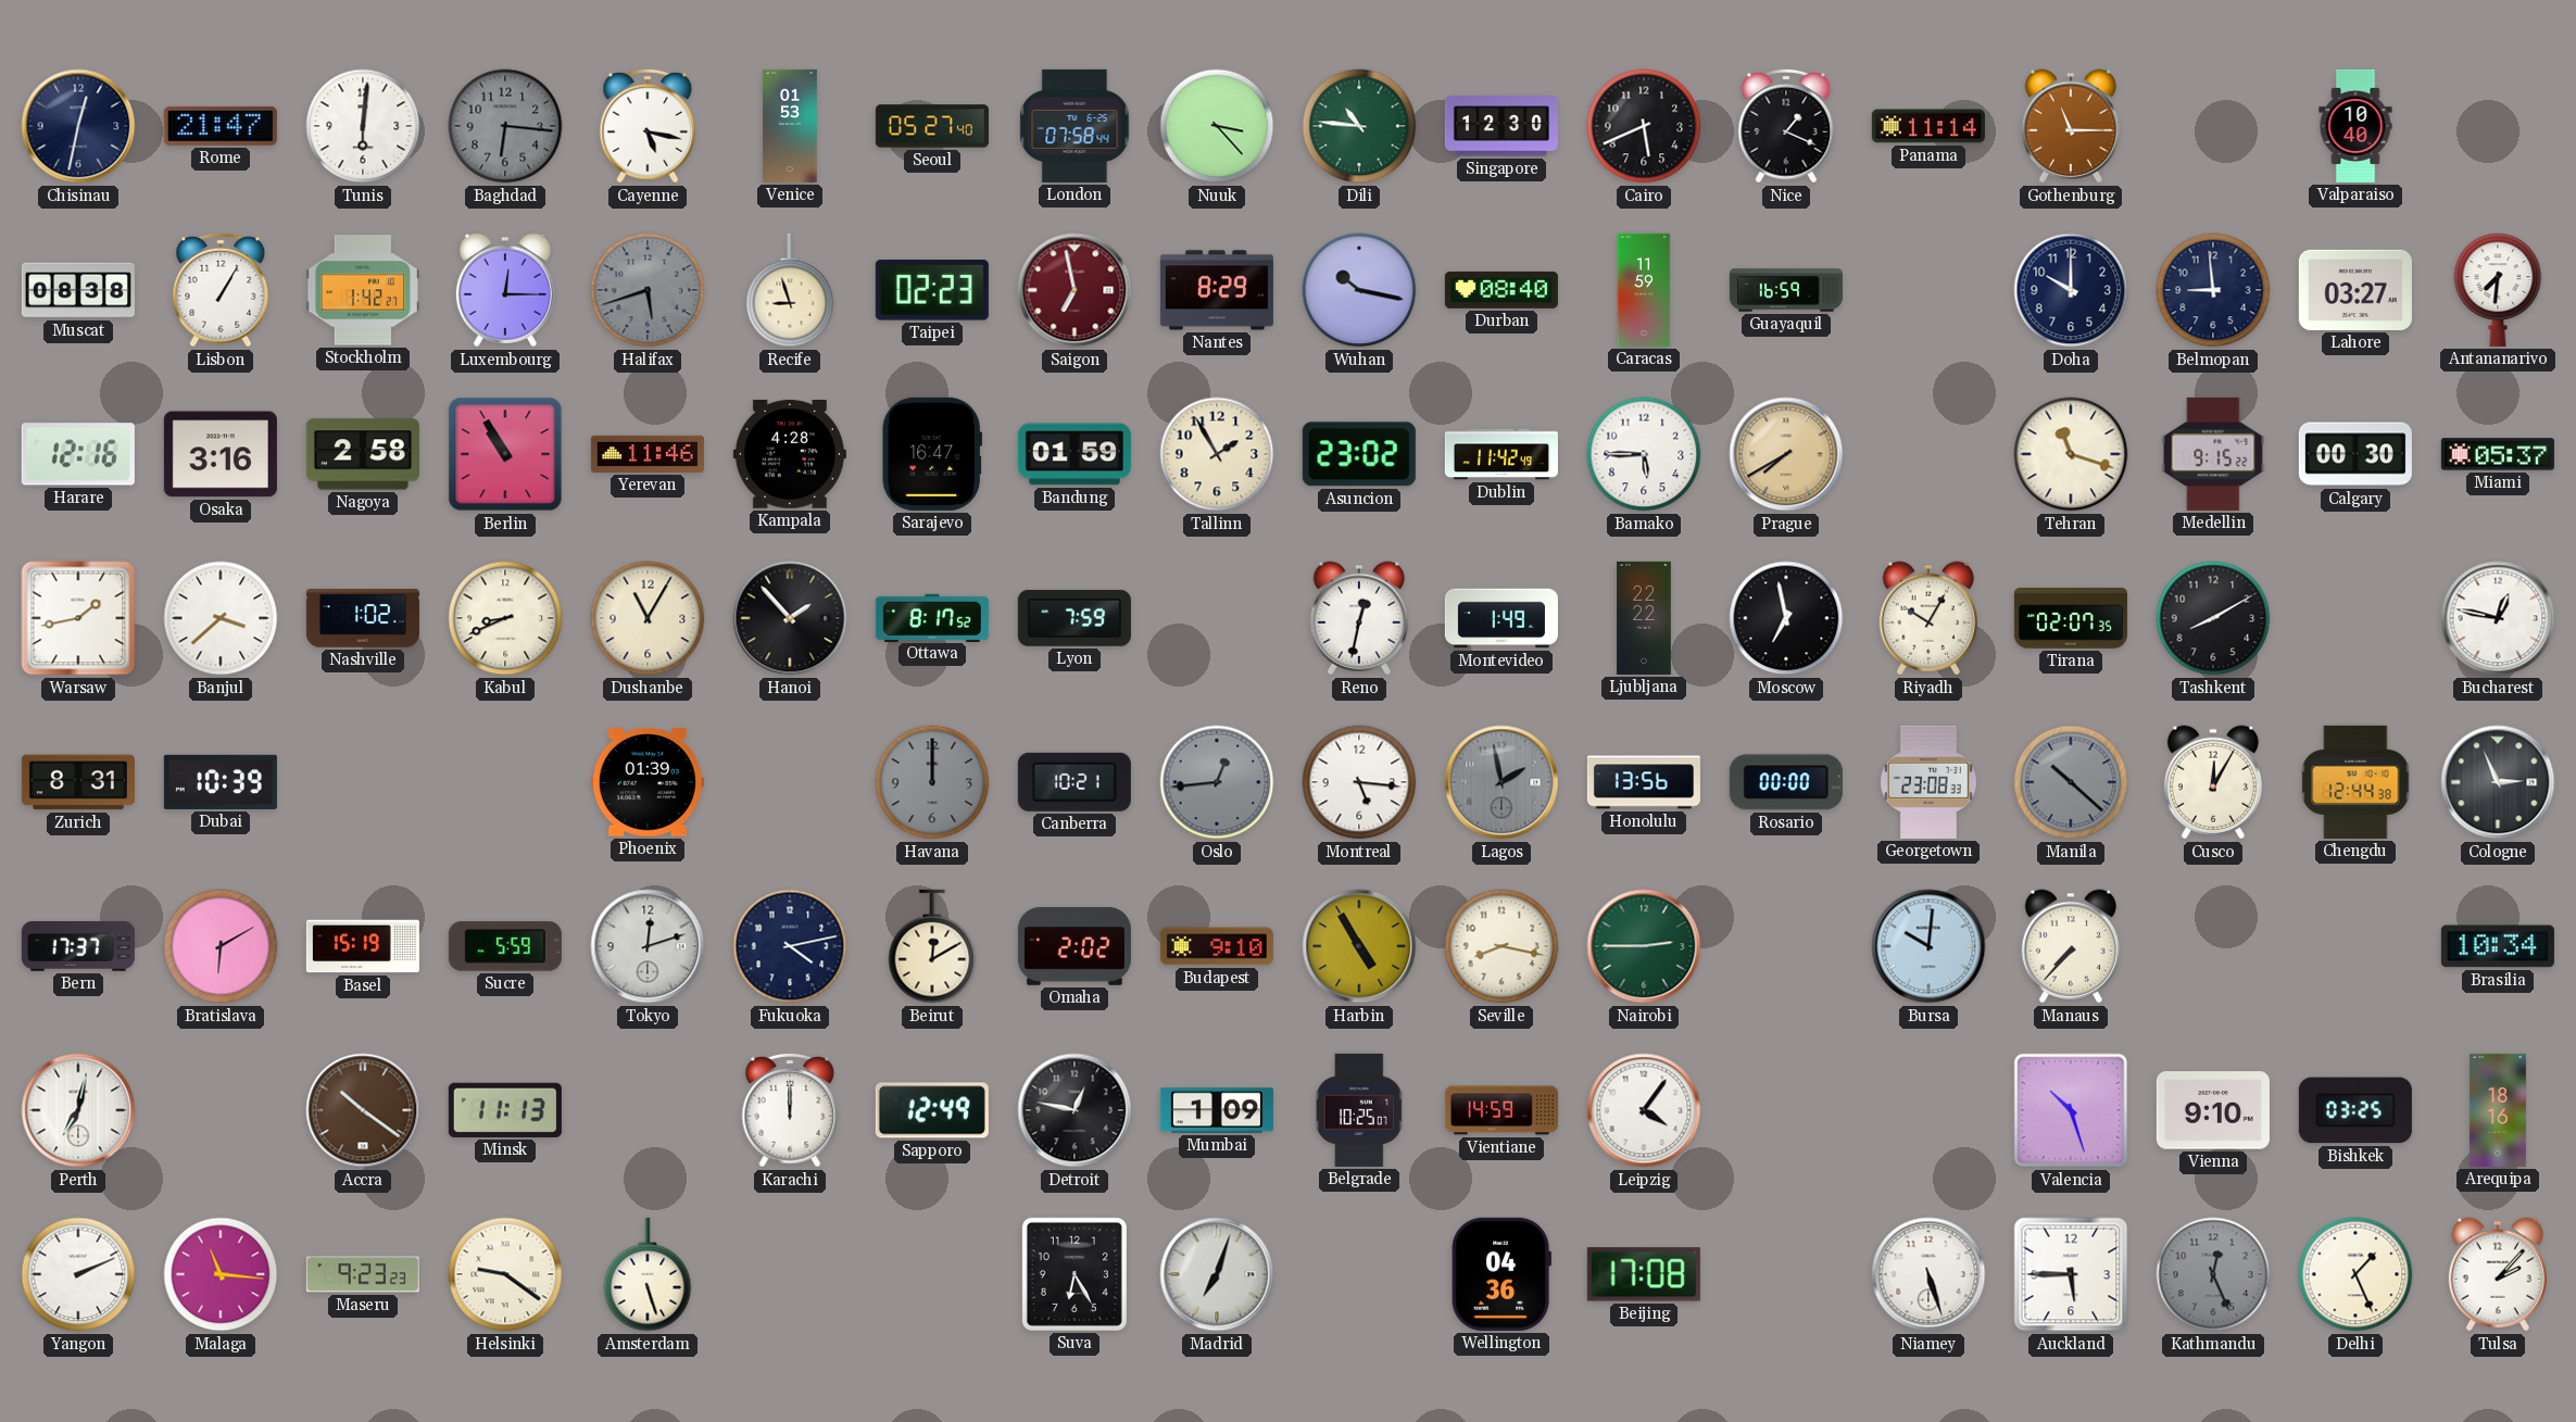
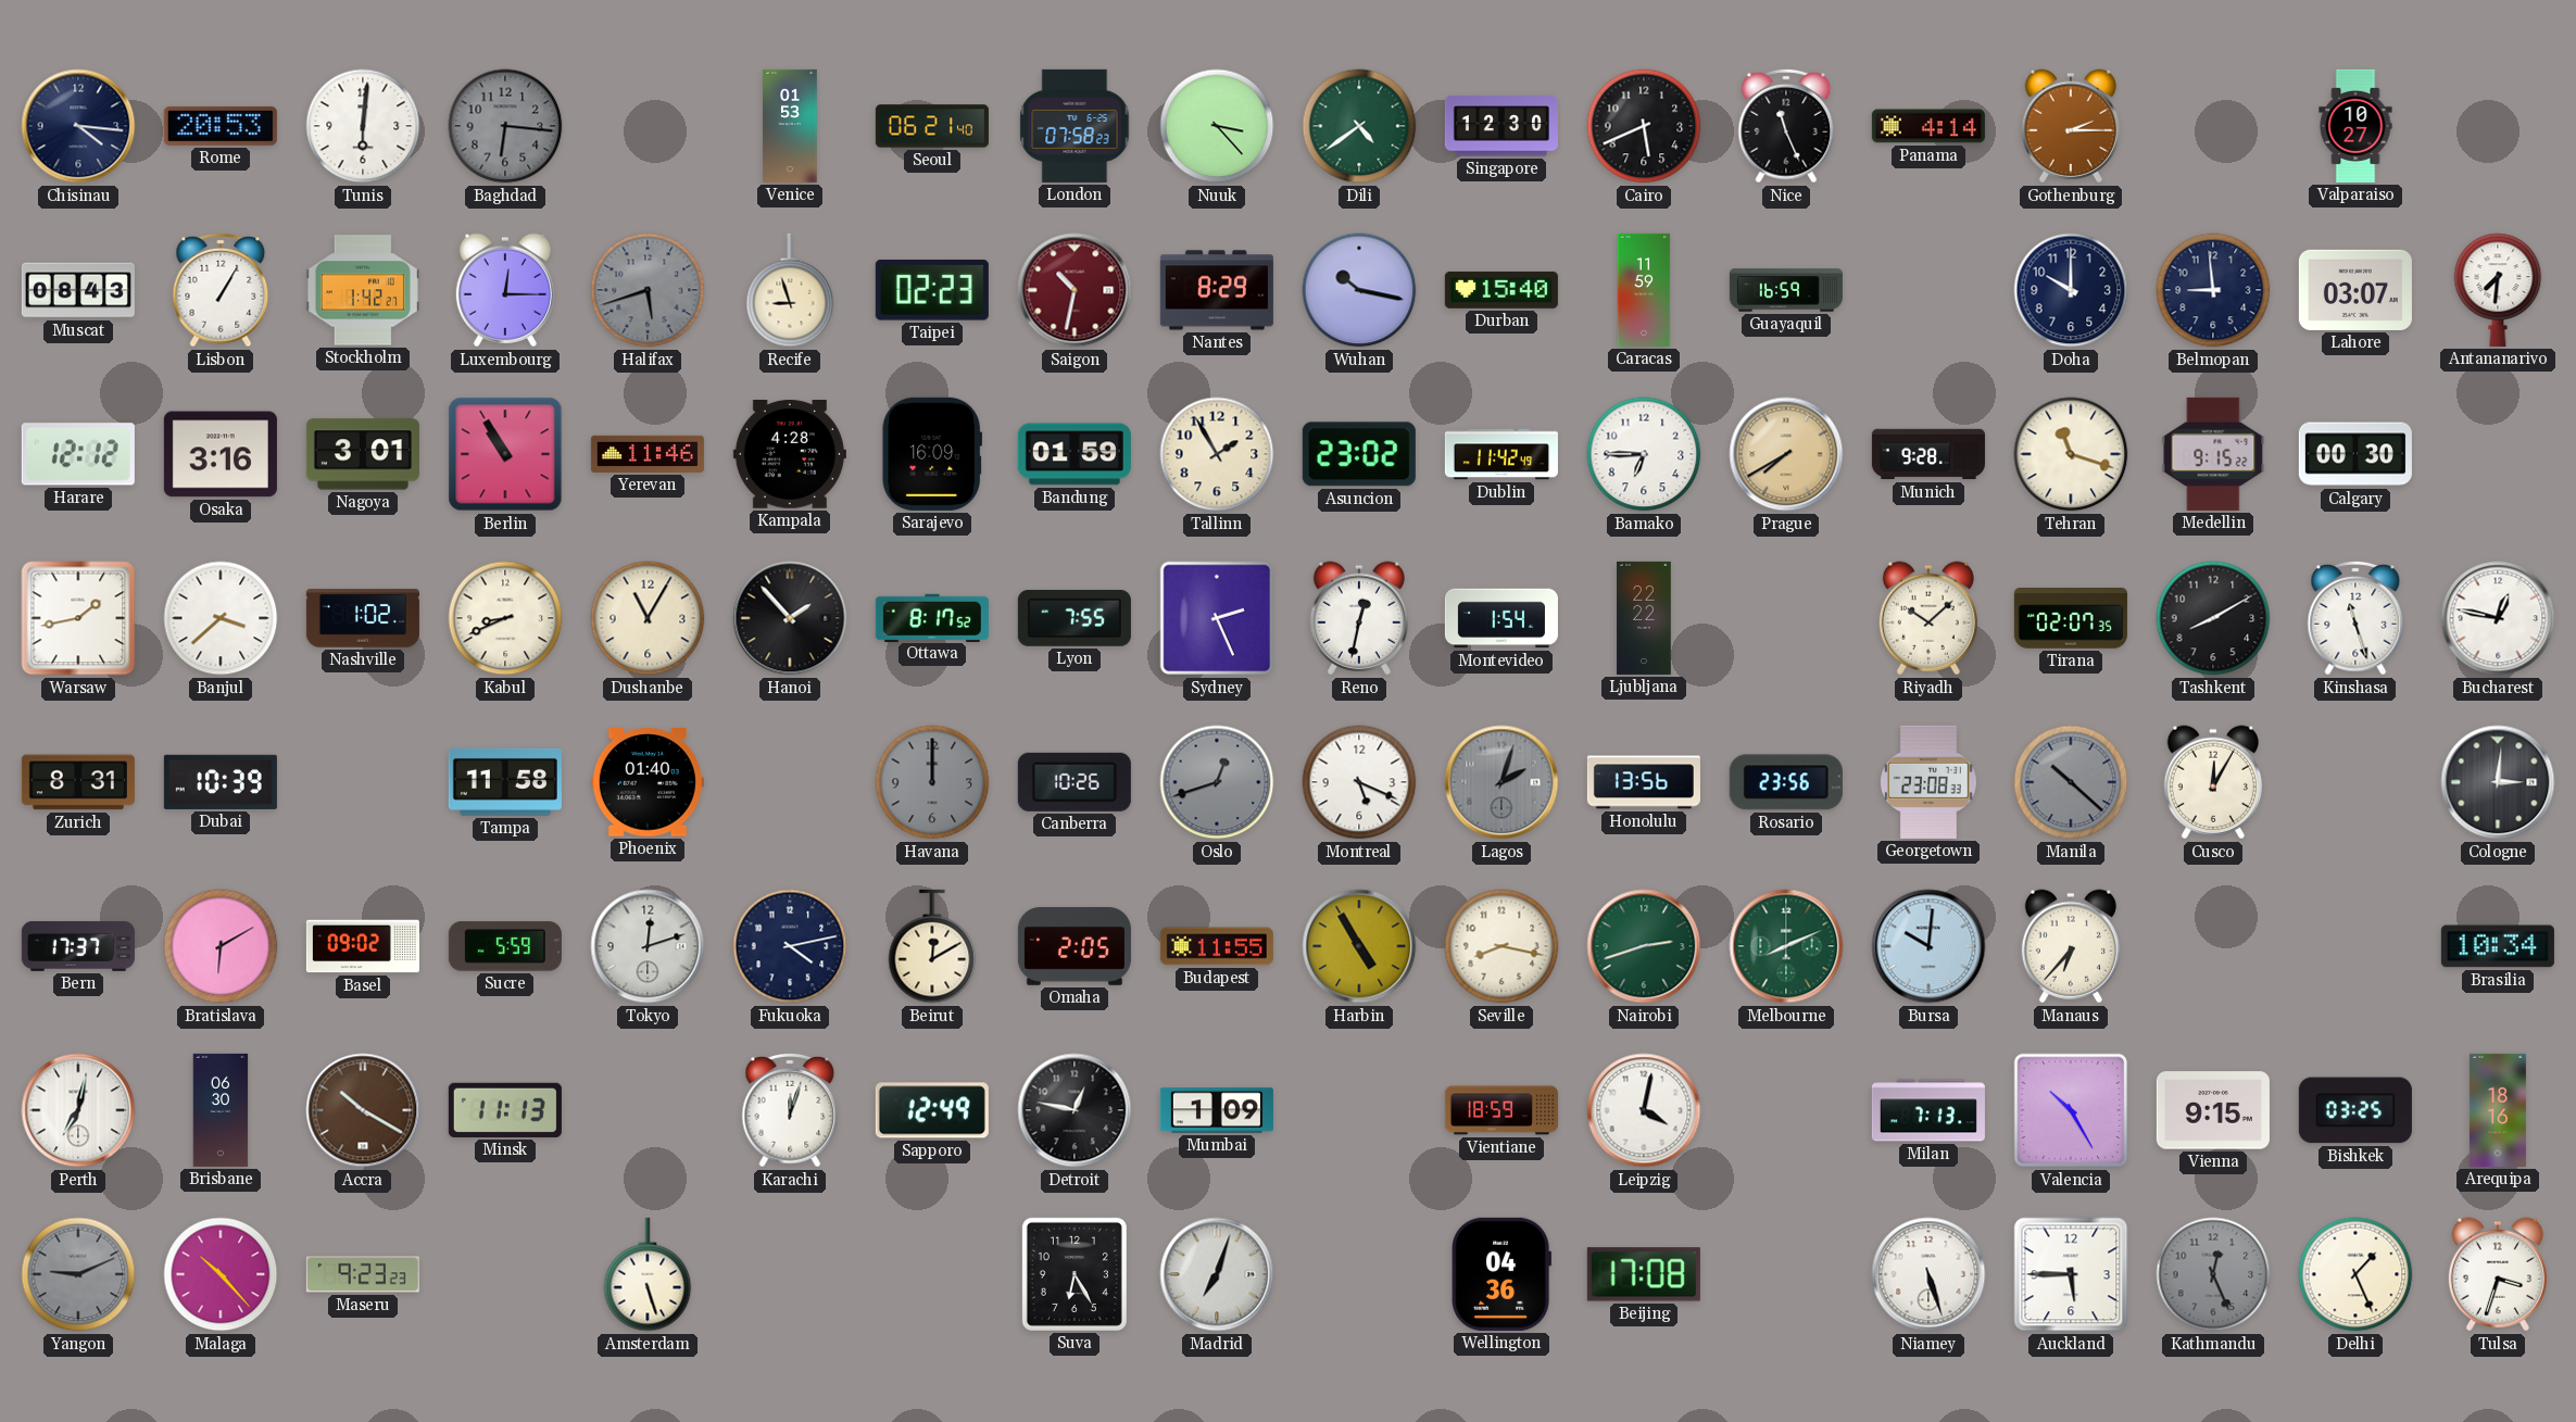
Chisinau: 12:32 -> 4:16
Rome: 21:47 -> 20:53
Cayenne: 5:17 -> none
Seoul: 05:27 -> 06:21
London: 07:58:44 -> 07:58:23
Dili: 10:46 -> 4:39
Nice: 1:19 -> 11:26
Panama: 11:14 -> 4:14
Gothenburg: 11:15 -> 2:15
Valparaiso: 10:40 -> 10:27
Muscat: 08:38 -> 08:43
Saigon: 6:58 -> 10:32
Durban: 08:40 -> 15:40
Lahore: 03:27 -> 03:07
Harare: 12:16 -> 12:12
Nagoya: 2:58 -> 3:01
Sarajevo: 16:47 -> 16:09
Bamako: 5:45 -> 6:45
Munich: none -> 9:28
Miami: 05:37 -> none
Lyon: 7:59 -> 7:55
Sydney: none -> 2:26
Montevideo: 1:49 -> 1:54
Moscow: 6:58 -> none
Riyadh: 10:05 -> 10:08
Kinshasa: none -> 11:27
Tampa: none -> 11:58
Phoenix: 01:39 -> 01:40
Canberra: 10:21 -> 10:26
Oslo: 12:44 -> 12:42
Montreal: 5:16 -> 5:19
Lagos: 1:58 -> 2:03
Rosario: 00:00 -> 23:56
Chengdu: 12:44 -> none
Cologne: 2:56 -> 3:01
Basel: 15:19 -> 09:02
Omaha: 2:02 -> 2:05
Budapest: 9:10 -> 11:55
Nairobi: 2:45 -> 2:42
Melbourne: none -> 8:11
Manaus: 7:37 -> 6:37
Brisbane: none -> 06:30
Accra: 10:21 -> 10:20
Karachi: 12:00 -> 12:03
Belgrade: 10:25 -> none
Vientiane: 14:59 -> 18:59
Leipzig: 4:06 -> 4:02
Milan: none -> 7:13
Valencia: 10:27 -> 10:25
Vienna: 9:10 -> 9:15
Yangon: 2:11 -> 9:11
Yangon dial: white -> grey
Malaga: 11:16 -> 10:23
Helsinki: 9:21 -> none
Tulsa: 2:07 -> 3:33
